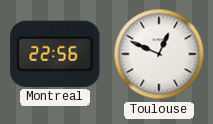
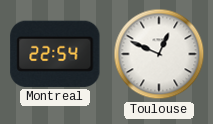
Montreal: 22:56 -> 22:54
